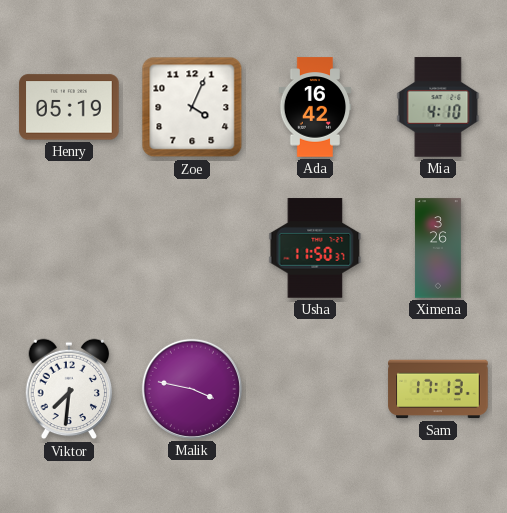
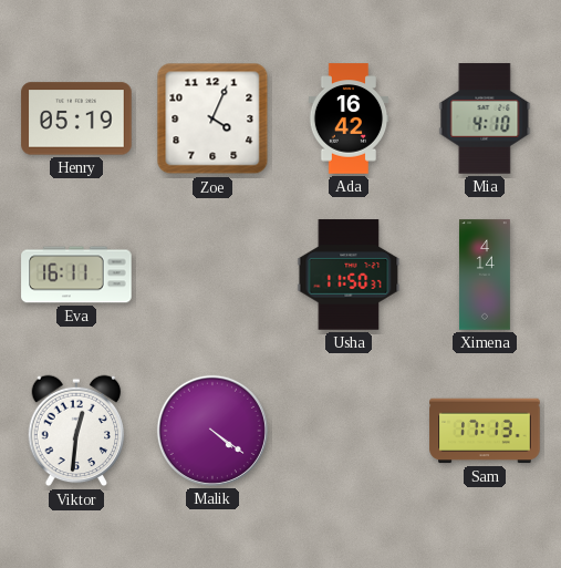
Eva: none -> 16:11
Ximena: 3:26 -> 4:14
Viktor: 7:31 -> 12:31
Malik: 3:47 -> 4:21
